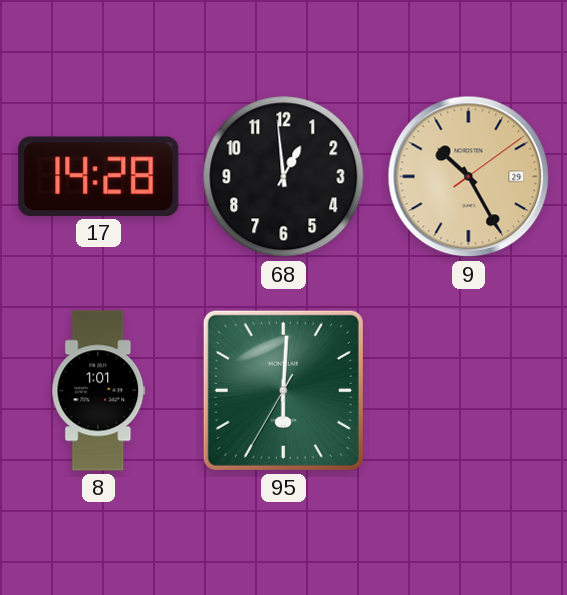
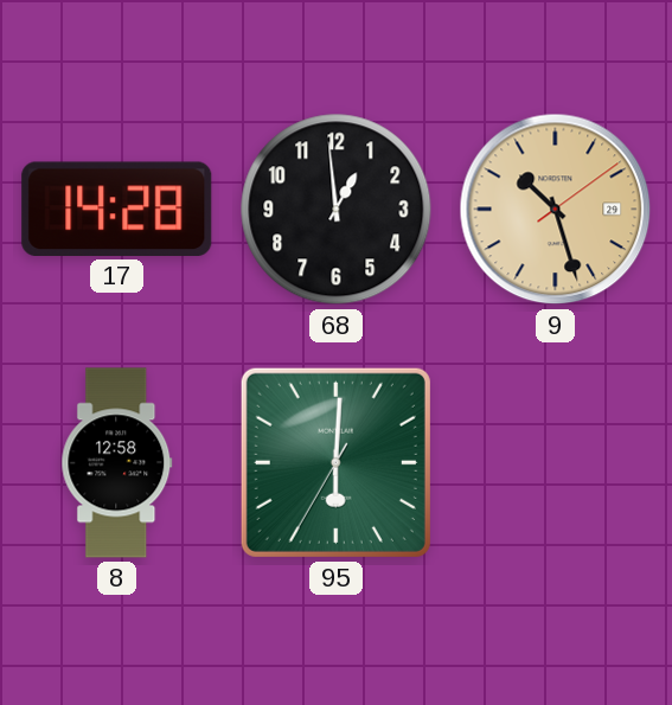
9: 10:25 -> 10:27
8: 1:01 -> 12:58
